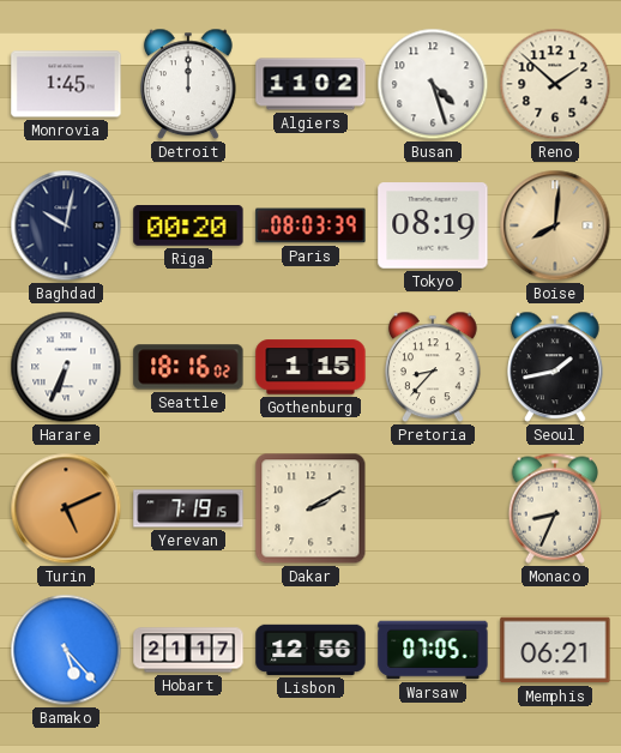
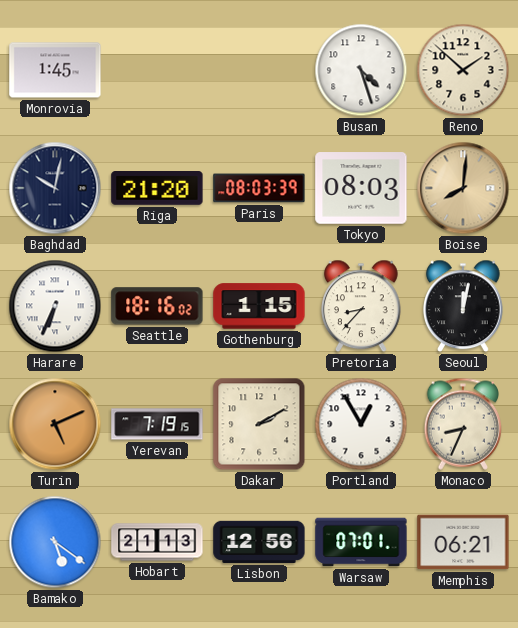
Detroit: 12:00 -> none
Algiers: 11:02 -> none
Riga: 00:20 -> 21:20
Tokyo: 08:19 -> 08:03
Seoul: 1:43 -> 12:02
Portland: none -> 12:55
Bamako: 5:23 -> 5:21
Hobart: 21:17 -> 21:13
Warsaw: 07:05 -> 07:01
